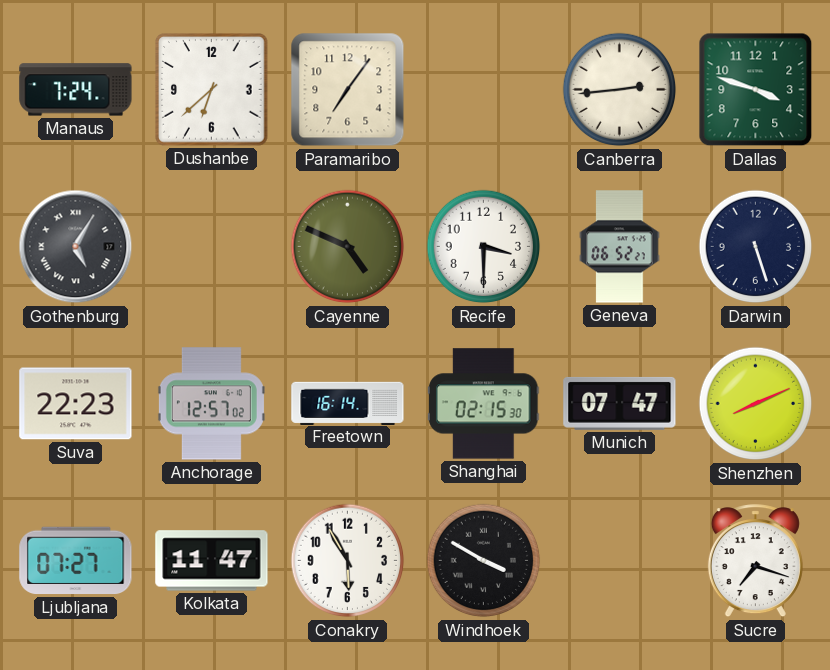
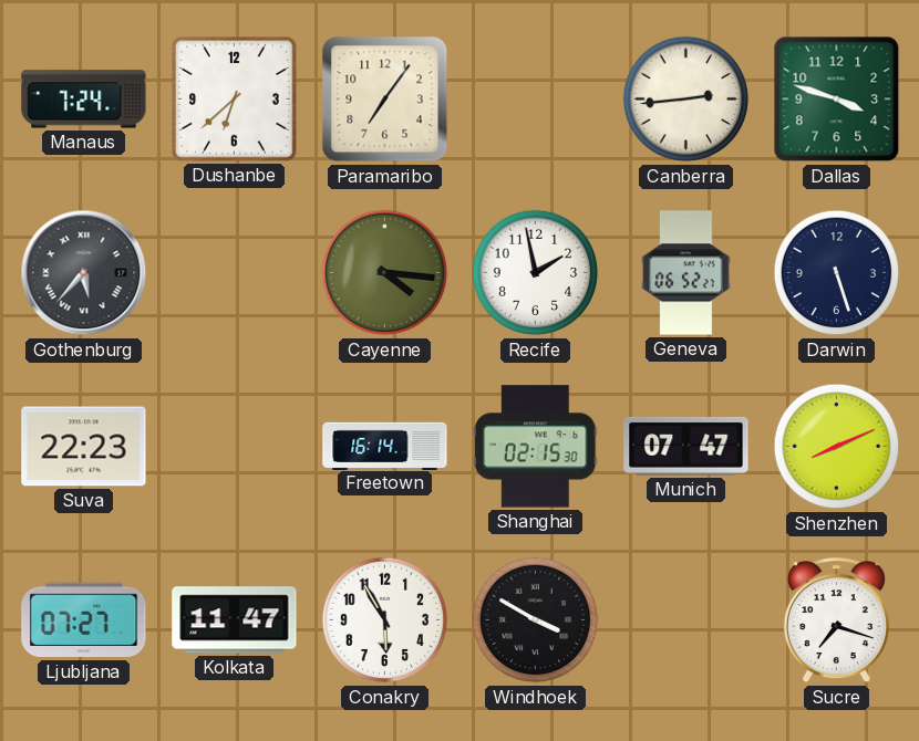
Gothenburg: 5:05 -> 5:37
Cayenne: 4:49 -> 4:16
Recife: 3:30 -> 1:58
Anchorage: 12:57 -> none
